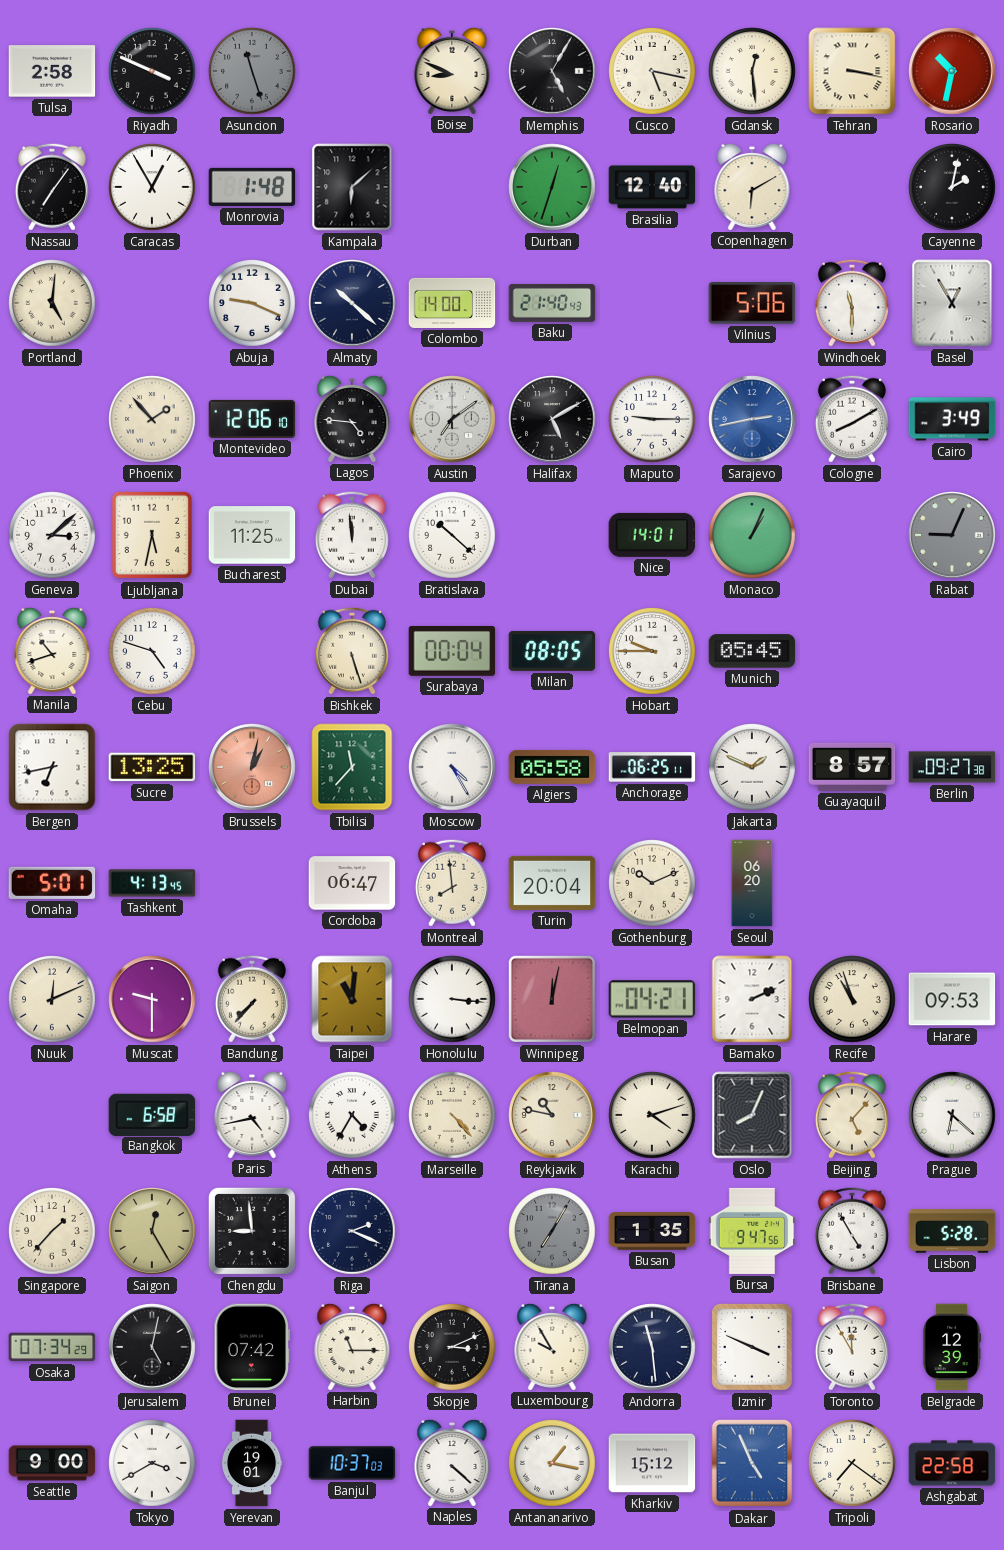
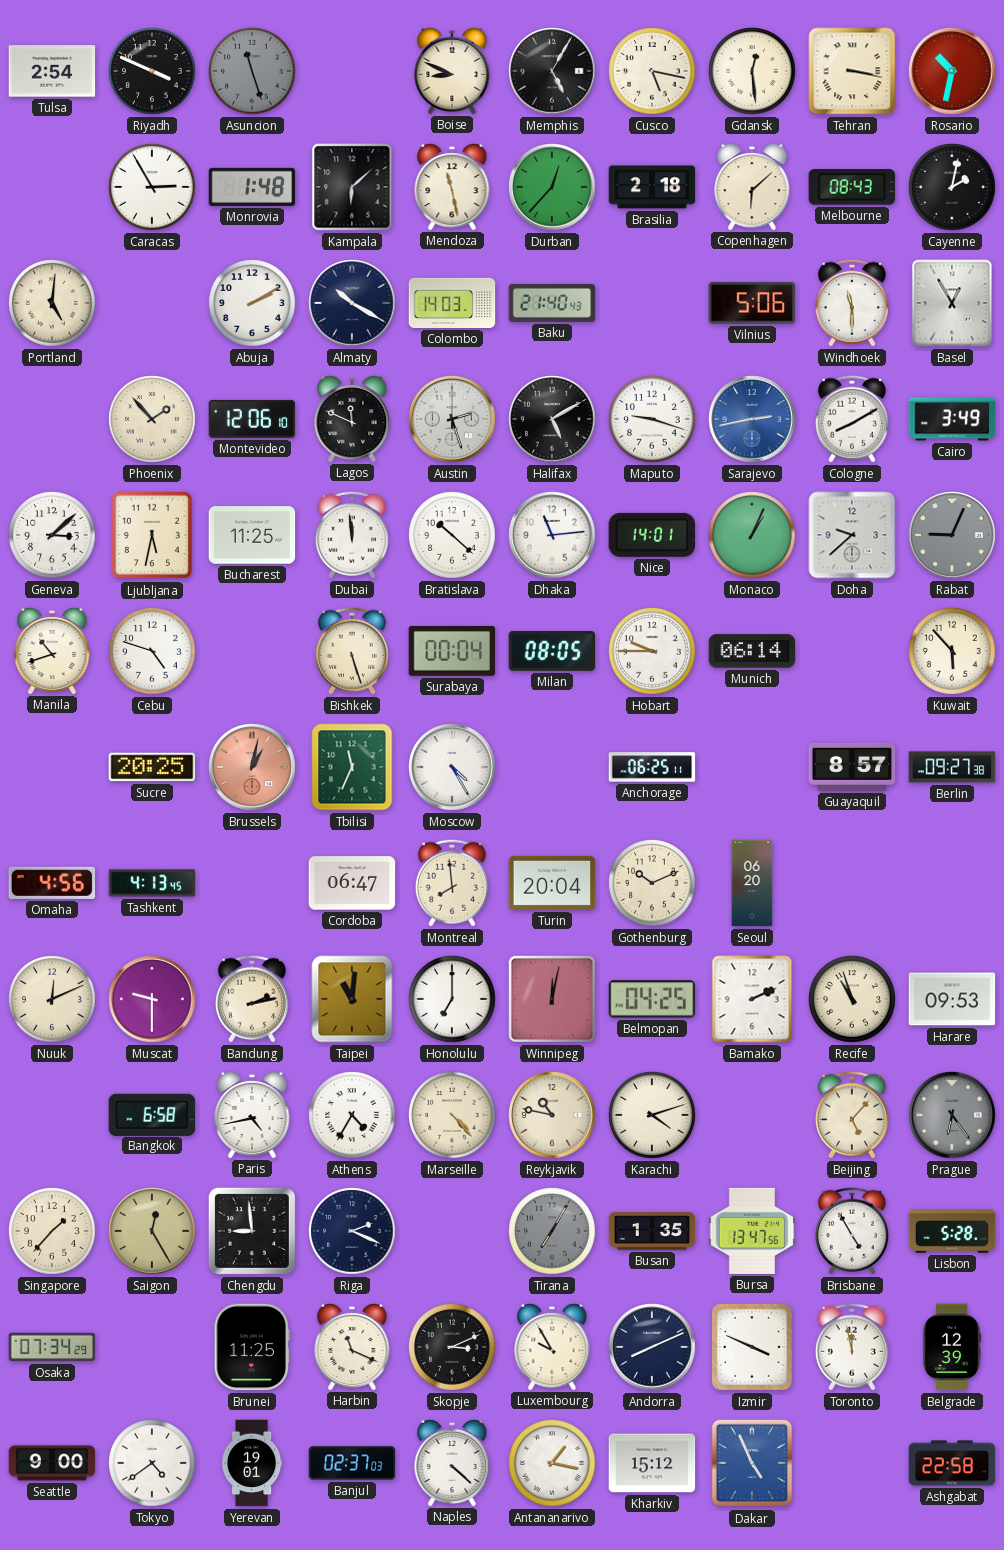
Tulsa: 2:58 -> 2:54
Nassau: 7:06 -> none
Caracas: 12:55 -> 2:55
Mendoza: none -> 11:28
Durban: 12:33 -> 12:37
Brasilia: 12:40 -> 2:18
Copenhagen: 6:10 -> 6:08
Melbourne: none -> 08:43
Abuja: 9:19 -> 2:10
Almaty: 10:22 -> 10:20
Colombo: 14:00 -> 14:03
Lagos: 4:46 -> 11:49
Austin: 7:09 -> 2:27
Maputo: 9:15 -> 9:18
Dhaka: none -> 11:14
Doha: none -> 9:38
Munich: 05:45 -> 06:14
Kuwait: none -> 5:53
Bergen: 6:43 -> none
Sucre: 13:25 -> 20:25
Tbilisi: 11:37 -> 11:34
Algiers: 05:58 -> none
Jakarta: 1:49 -> none
Omaha: 5:01 -> 4:56
Bandung: 7:37 -> 2:13
Honolulu: 3:16 -> 7:00
Belmopan: 04:21 -> 04:25
Oslo: 8:04 -> none
Prague: 6:22 -> 6:24
Prague dial: white -> grey
Bursa: 9:47 -> 13:47
Jerusalem: 5:02 -> none
Brunei: 07:42 -> 11:25
Harbin: 11:15 -> 11:19
Andorra: 11:29 -> 8:11
Toronto: 11:55 -> 11:58
Tokyo: 3:40 -> 4:39
Banjul: 10:37 -> 02:37
Tripoli: 7:21 -> none
